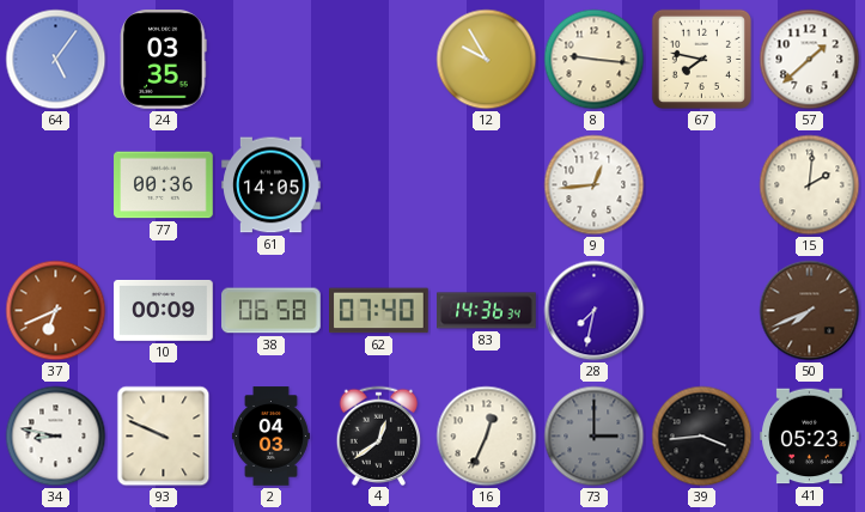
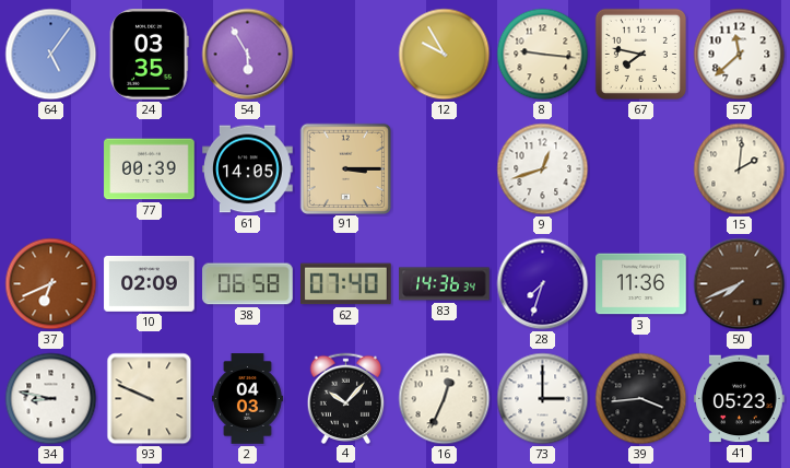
54: none -> 5:55
57: 1:38 -> 11:38
77: 00:36 -> 00:39
91: none -> 3:15
9: 12:44 -> 12:42
10: 00:09 -> 02:09
28: 7:32 -> 7:33
3: none -> 11:36
4: 12:39 -> 10:07
73 dial: grey -> white
